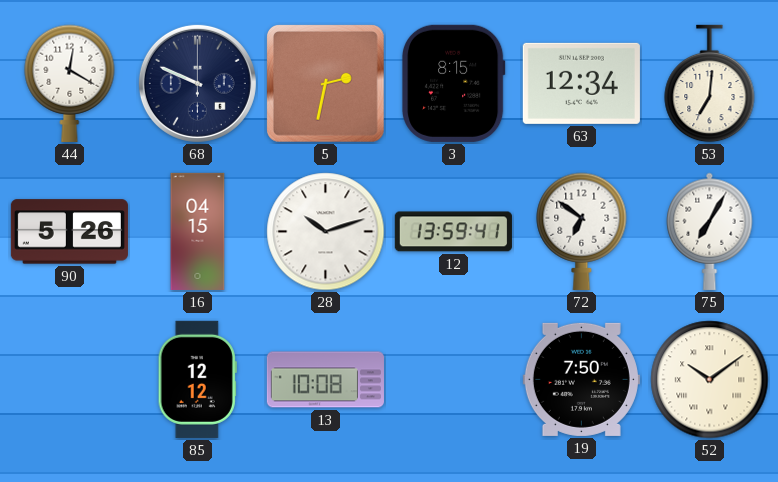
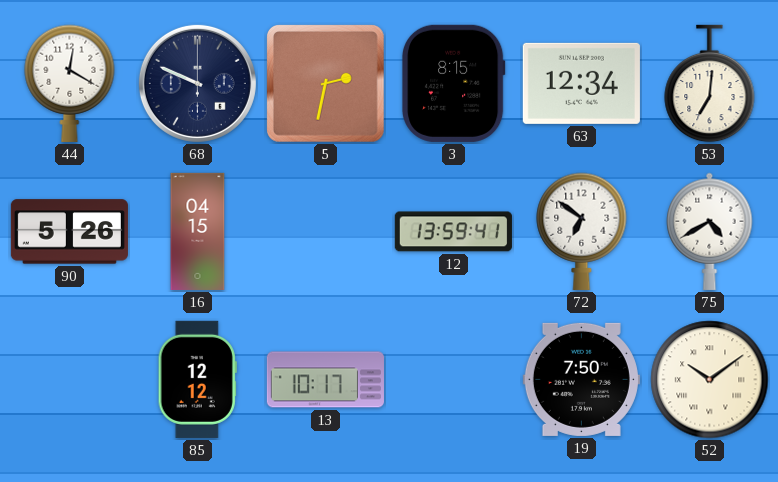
28: 10:12 -> none
75: 7:05 -> 4:40
13: 10:08 -> 10:17
